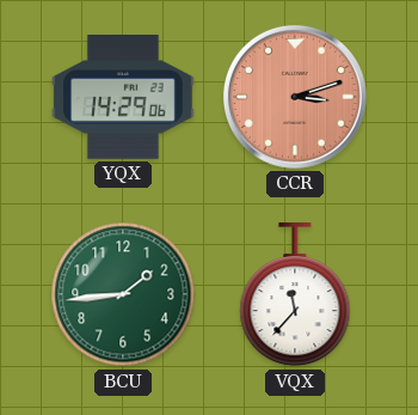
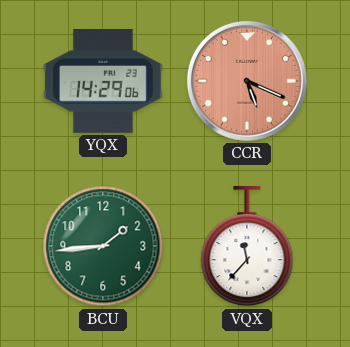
CCR: 3:12 -> 5:19
